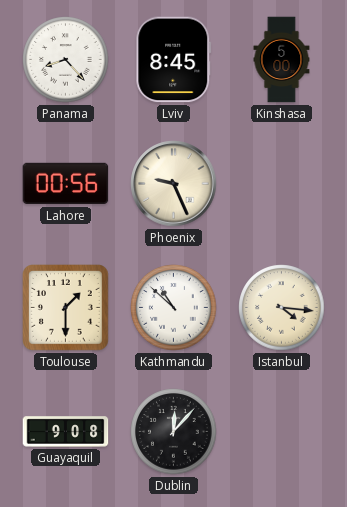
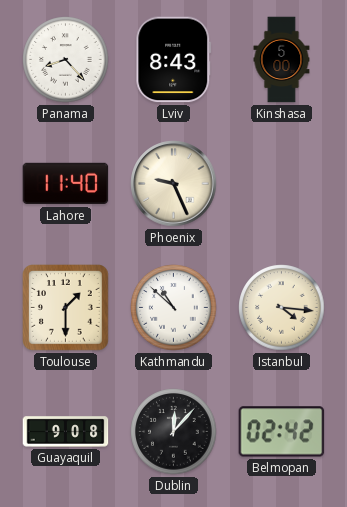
Lviv: 8:45 -> 8:43
Lahore: 00:56 -> 11:40
Belmopan: none -> 02:42
